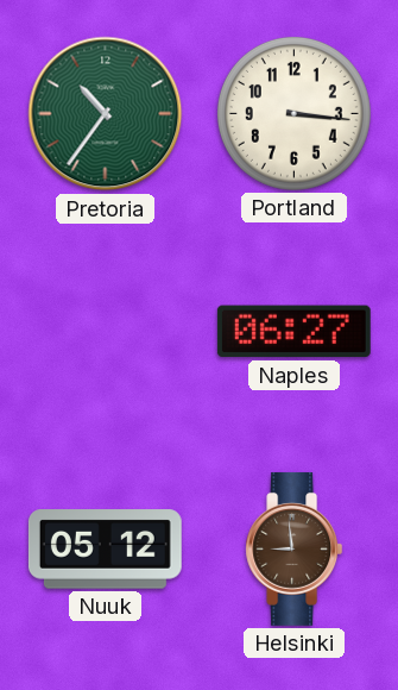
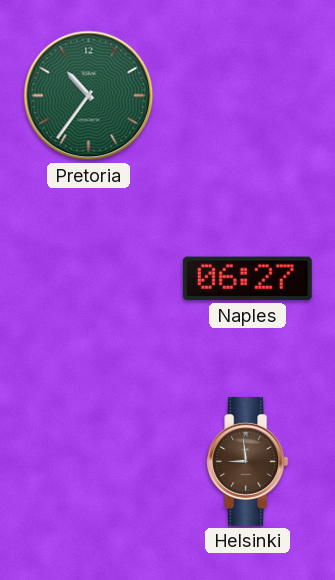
Portland: 3:16 -> none
Nuuk: 05:12 -> none
